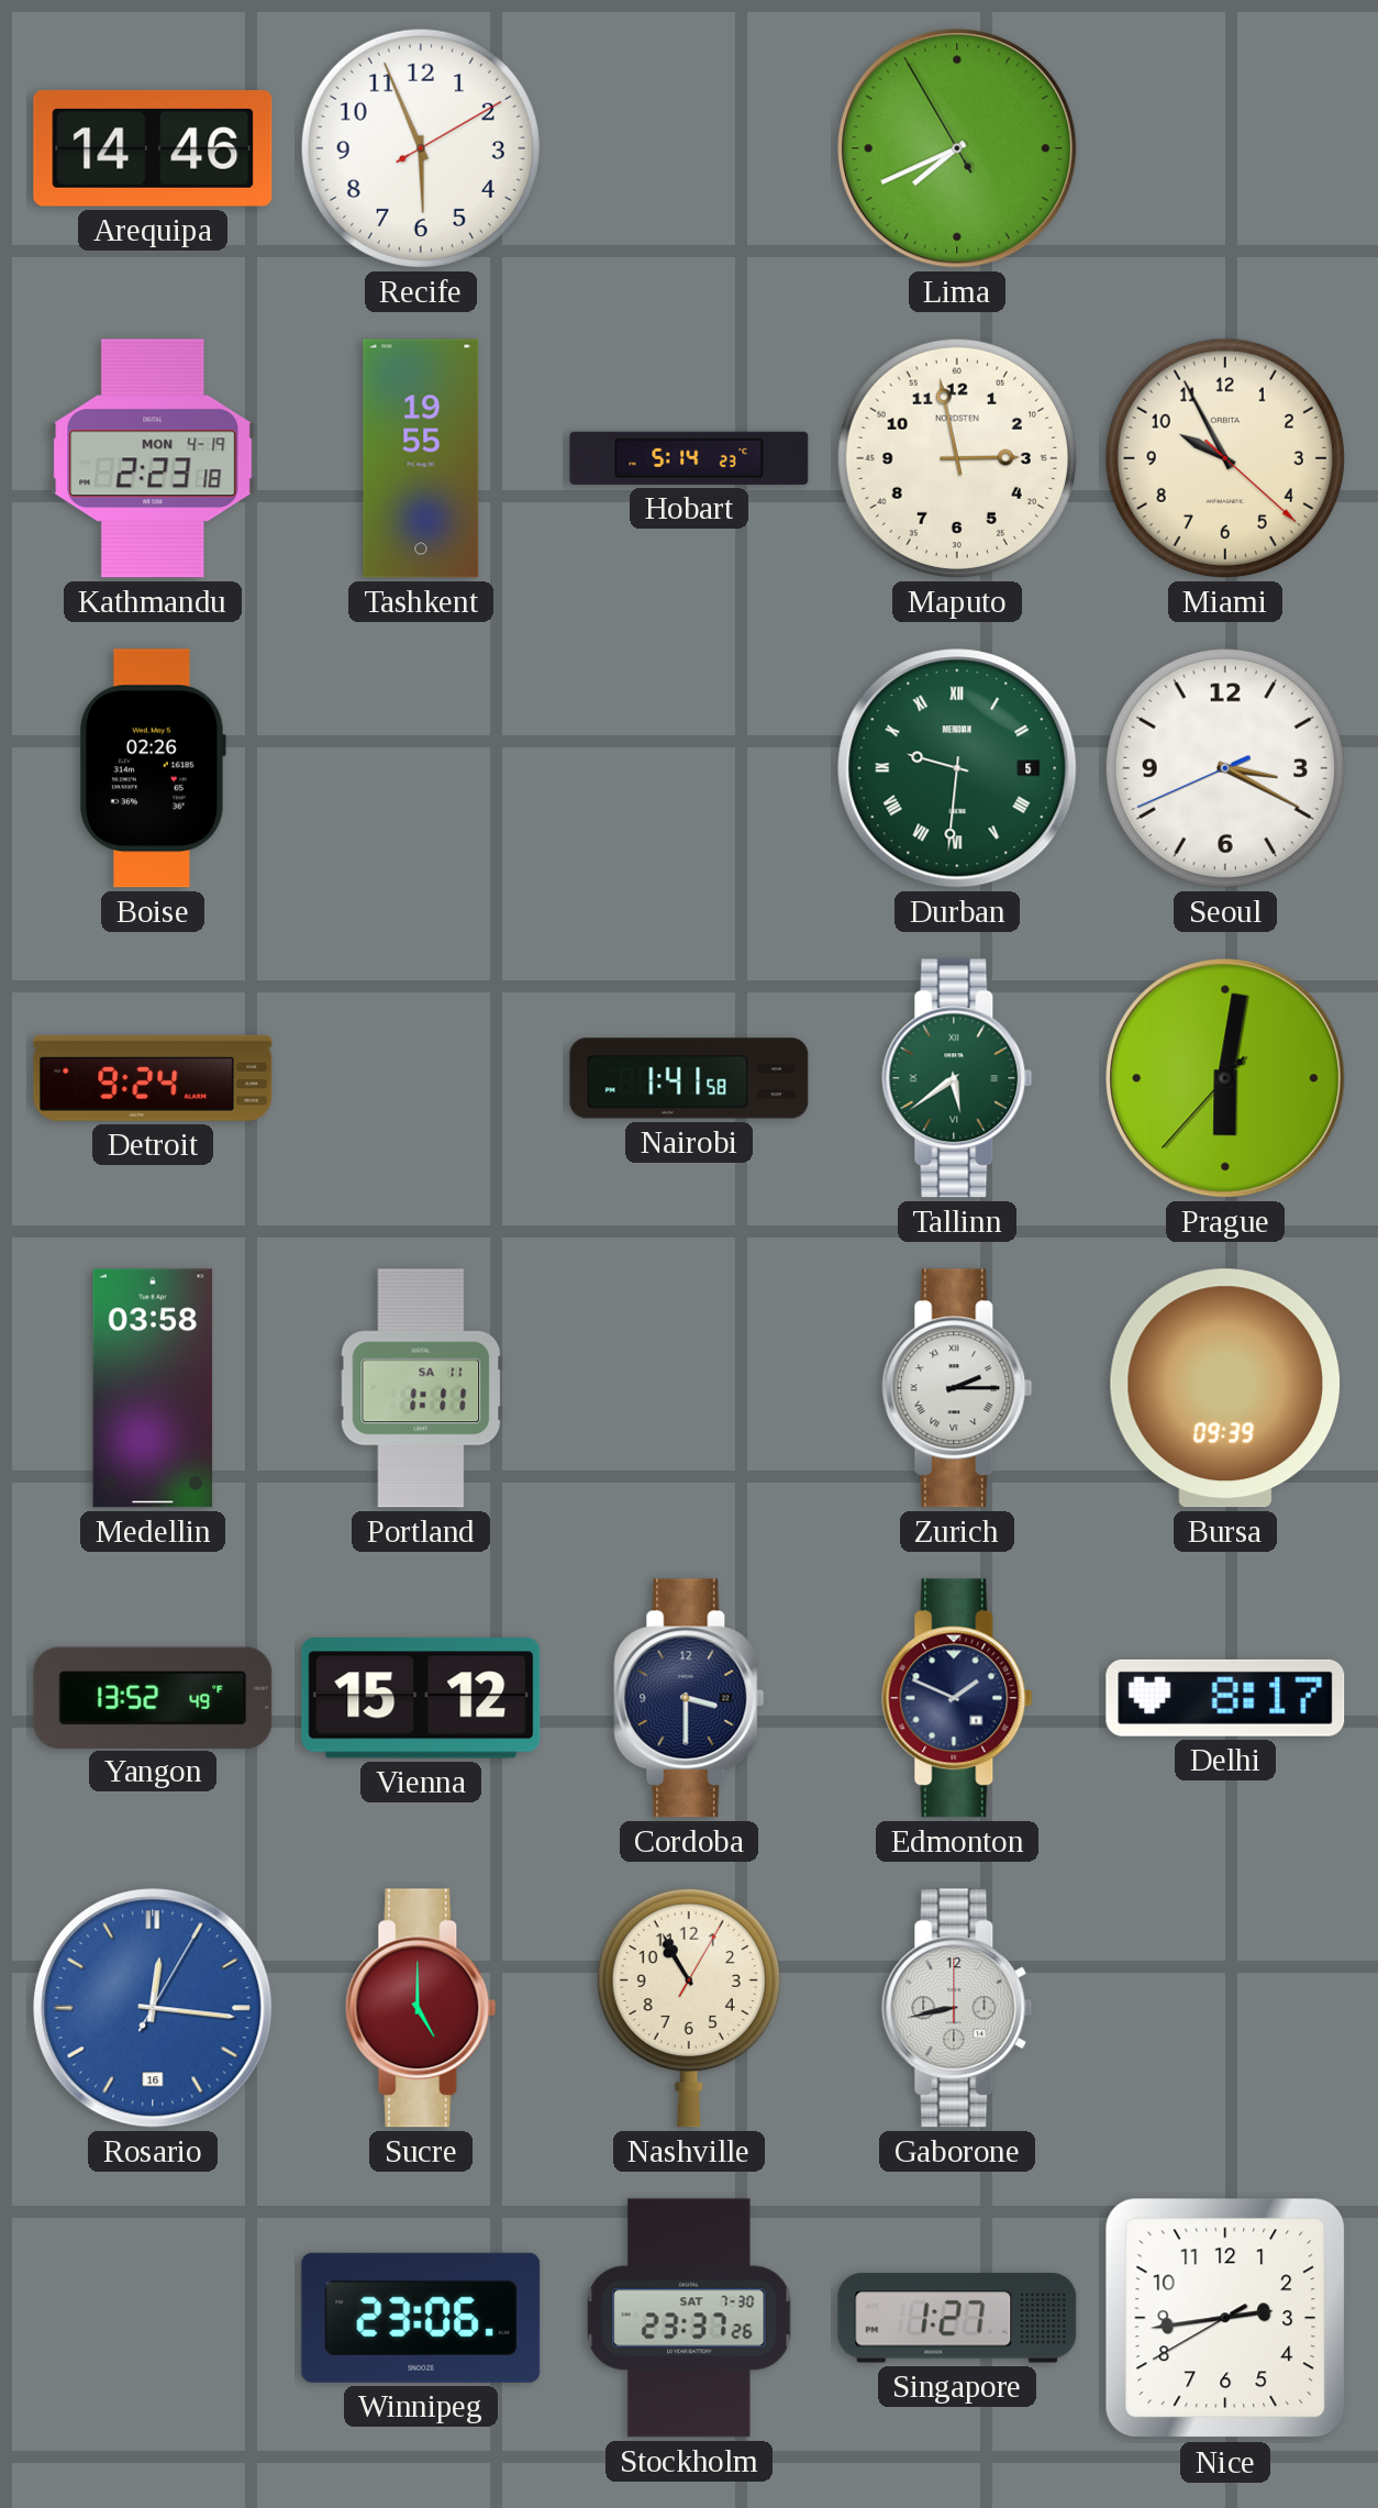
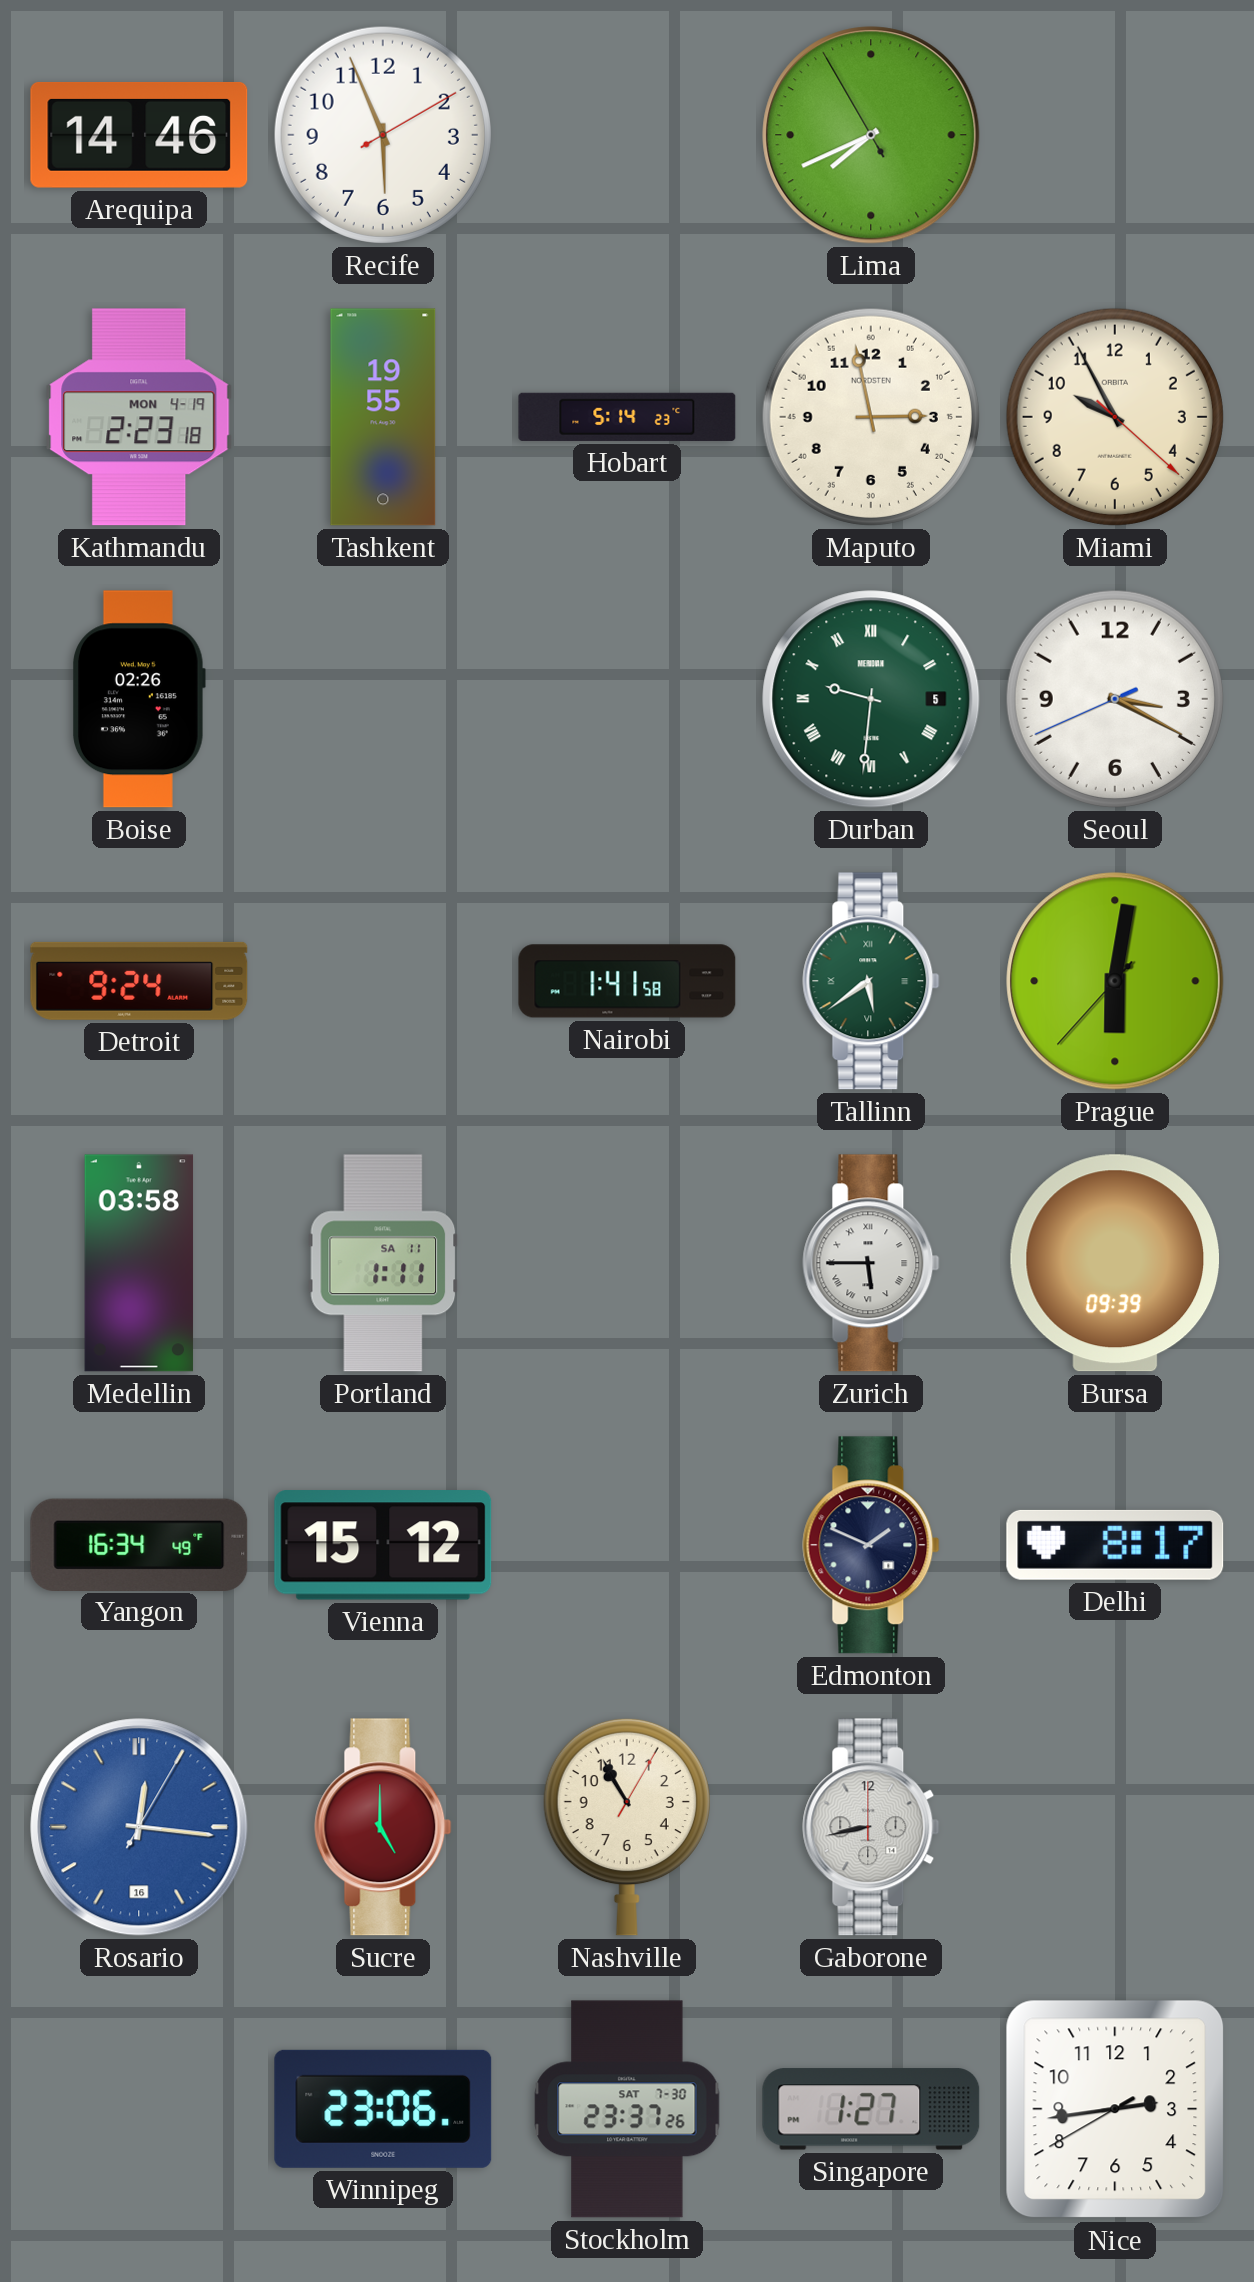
Zurich: 2:15 -> 5:45
Yangon: 13:52 -> 16:34
Cordoba: 3:30 -> none
